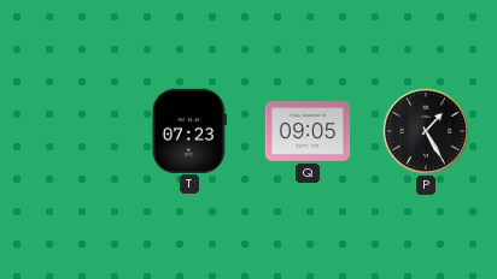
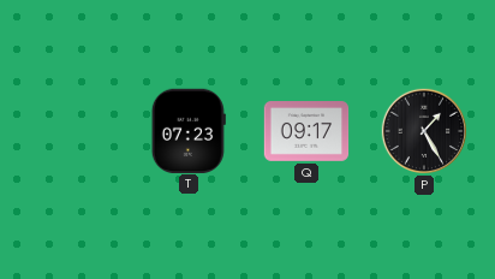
Q: 09:05 -> 09:17
